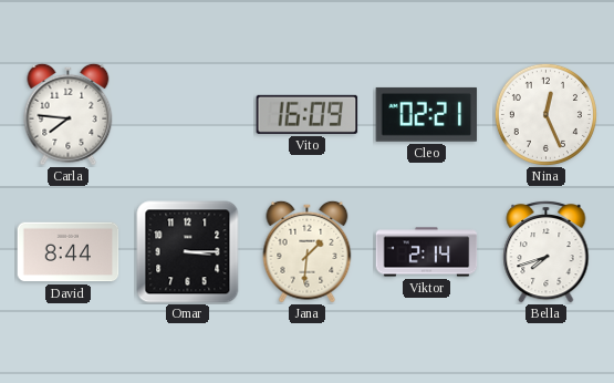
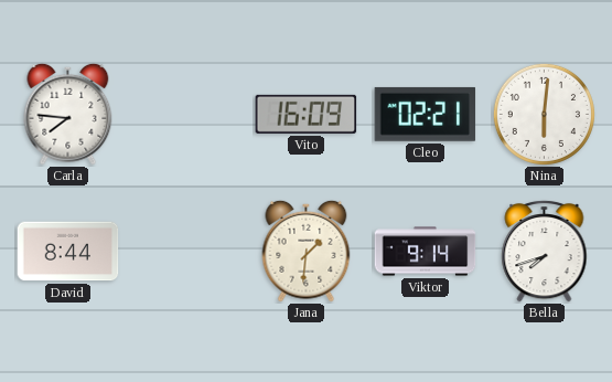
Nina: 12:26 -> 6:01
Omar: 3:15 -> none
Viktor: 2:14 -> 9:14
